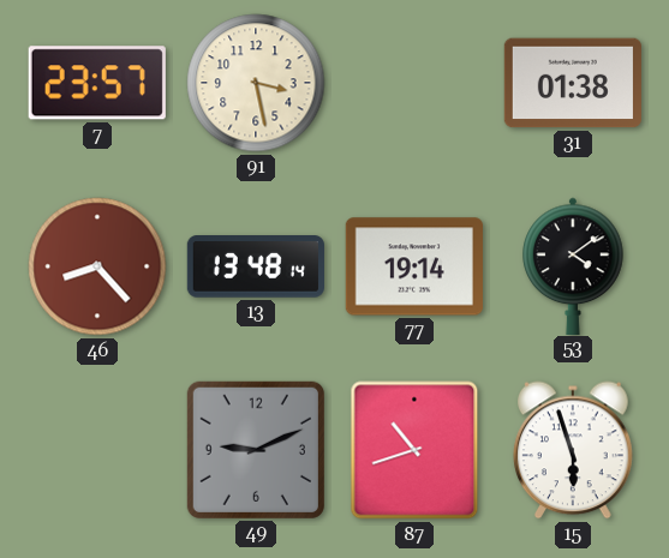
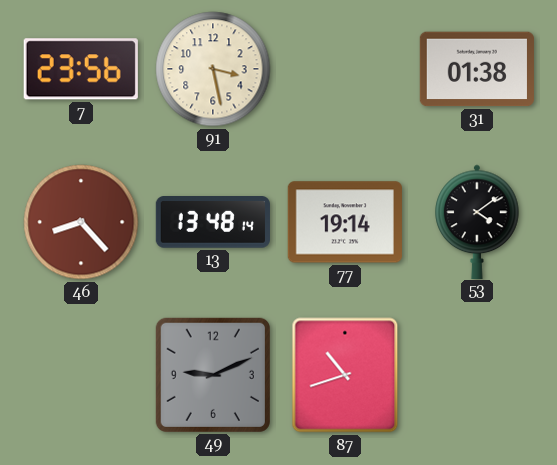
7: 23:57 -> 23:56
15: 5:57 -> none
